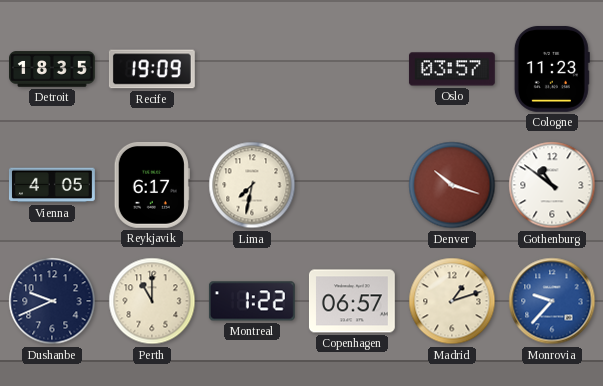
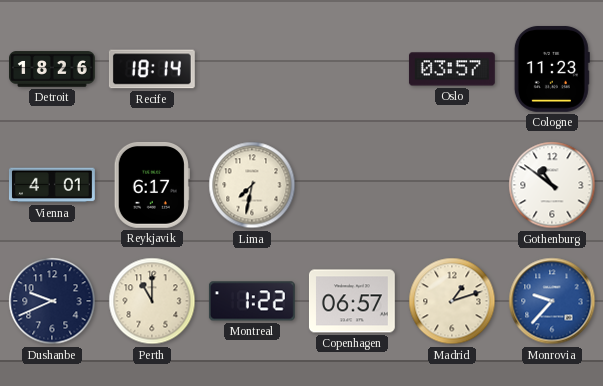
Detroit: 18:35 -> 18:26
Recife: 19:09 -> 18:14
Vienna: 4:05 -> 4:01
Denver: 10:18 -> none
